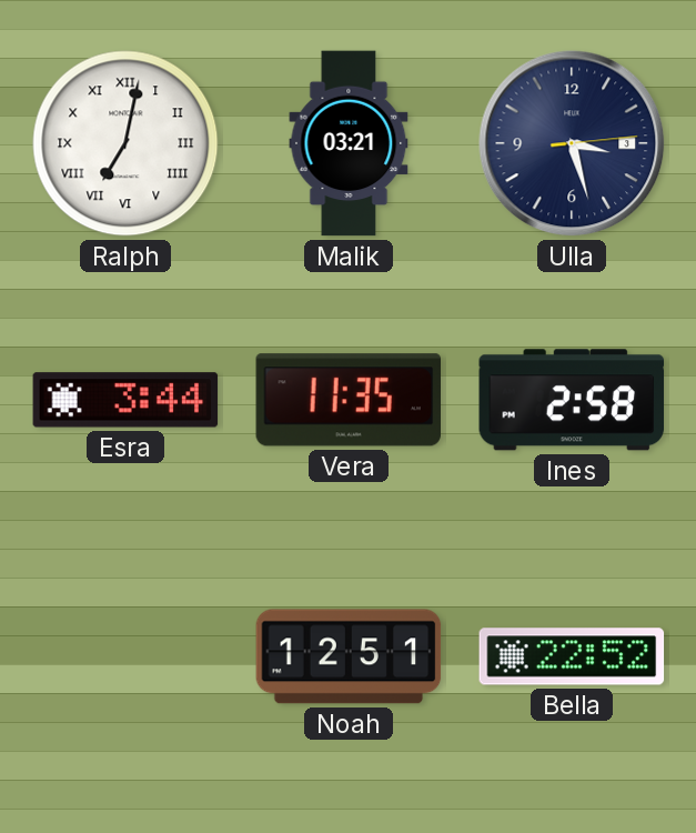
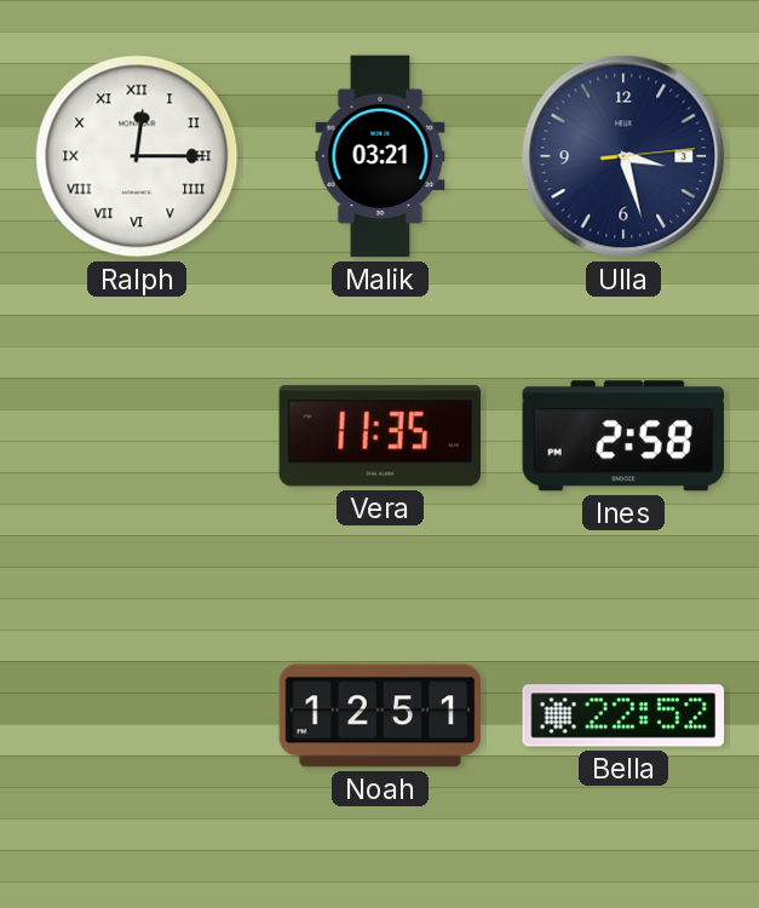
Ralph: 7:02 -> 12:15
Esra: 3:44 -> none
